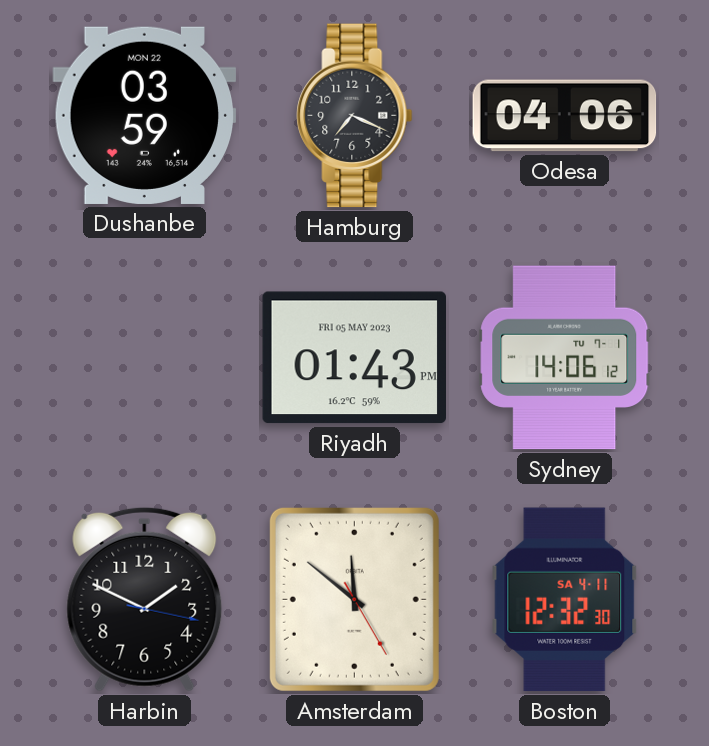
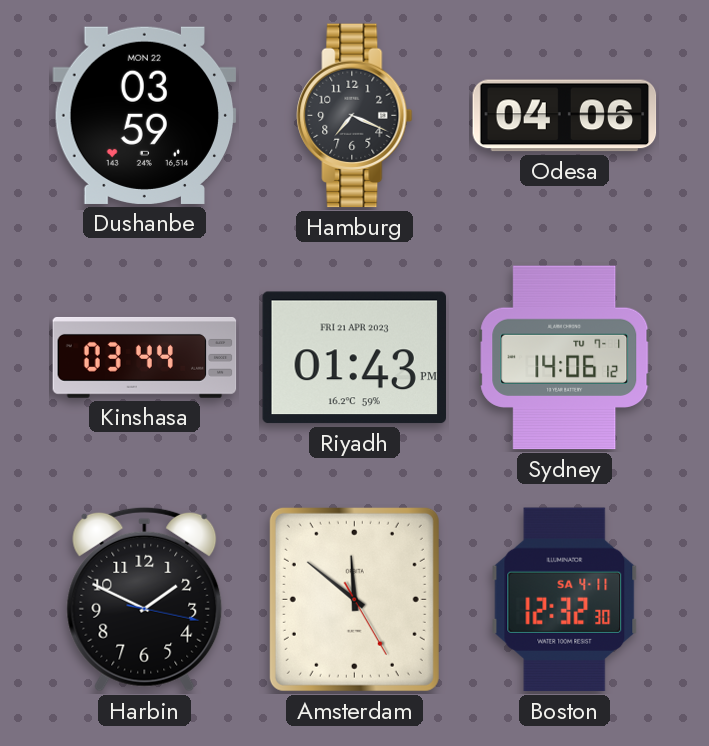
Kinshasa: none -> 03:44
Riyadh date: FRI 05 MAY 2023 -> FRI 21 APR 2023
